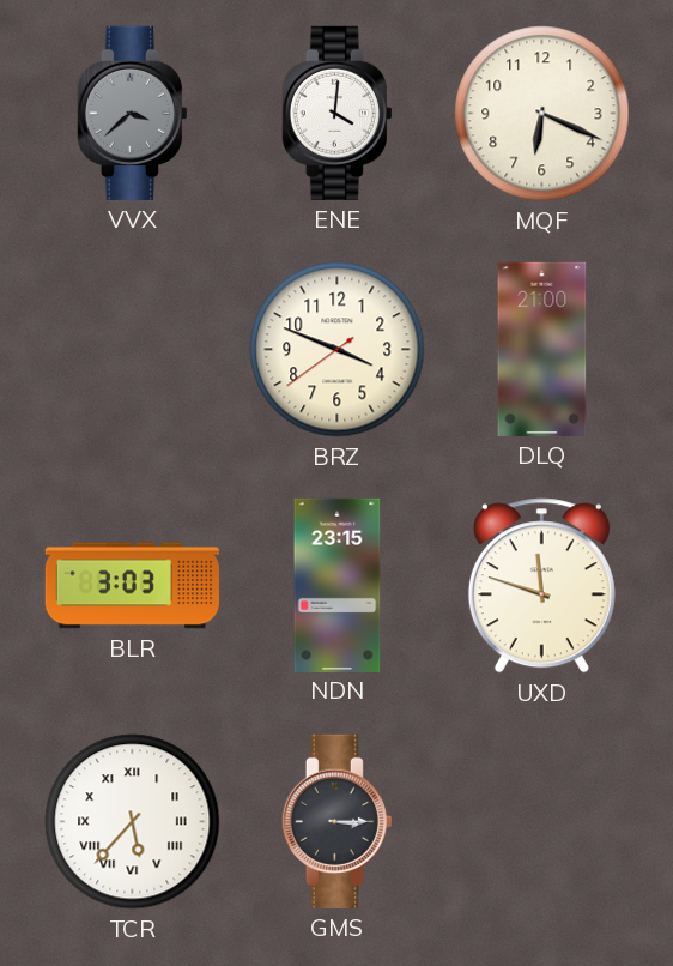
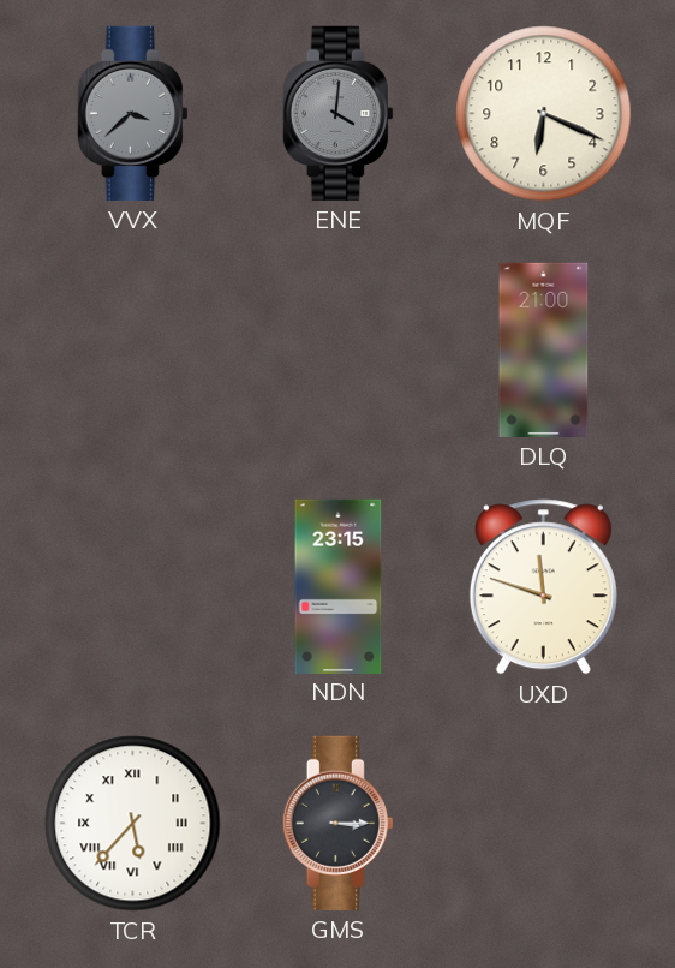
ENE dial: white -> grey
BRZ: 3:48 -> none
BLR: 3:03 -> none
